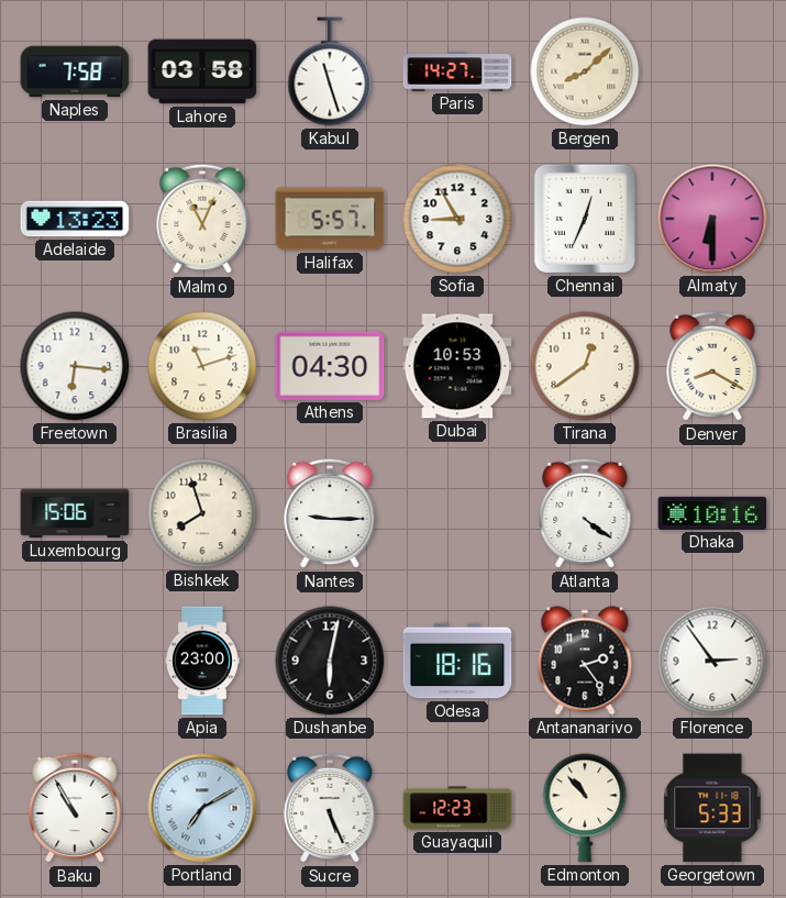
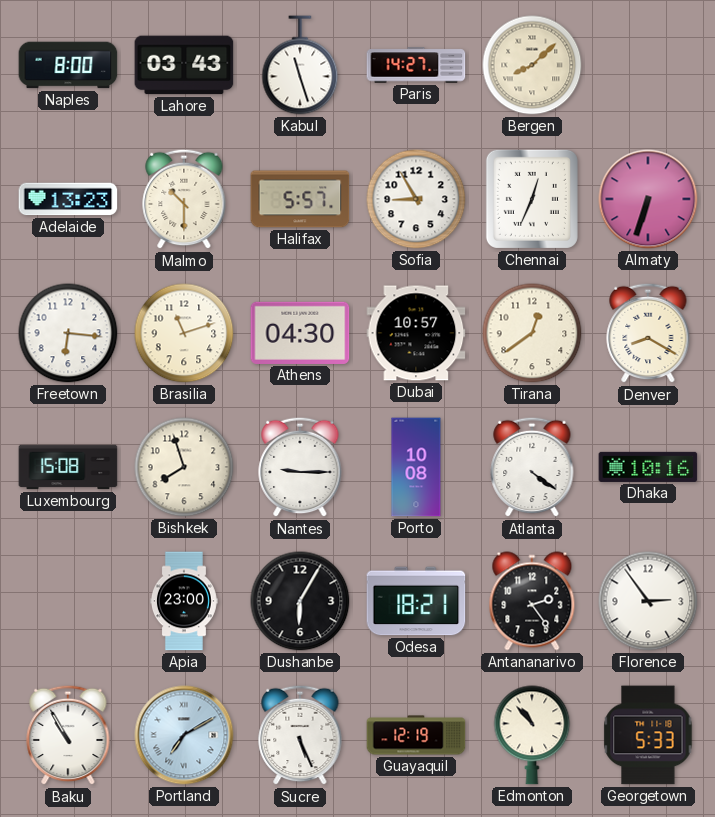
Naples: 7:58 -> 8:00
Lahore: 03:58 -> 03:43
Malmo: 11:04 -> 10:30
Almaty: 6:30 -> 6:33
Dubai: 10:53 -> 10:57
Luxembourg: 15:06 -> 15:08
Porto: none -> 10:08
Dushanbe: 6:02 -> 6:05
Odesa: 18:16 -> 18:21
Guayaquil: 12:23 -> 12:19
